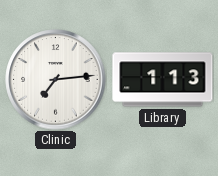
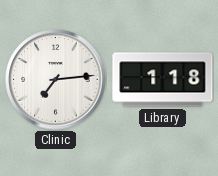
Library: 1:13 -> 1:18
